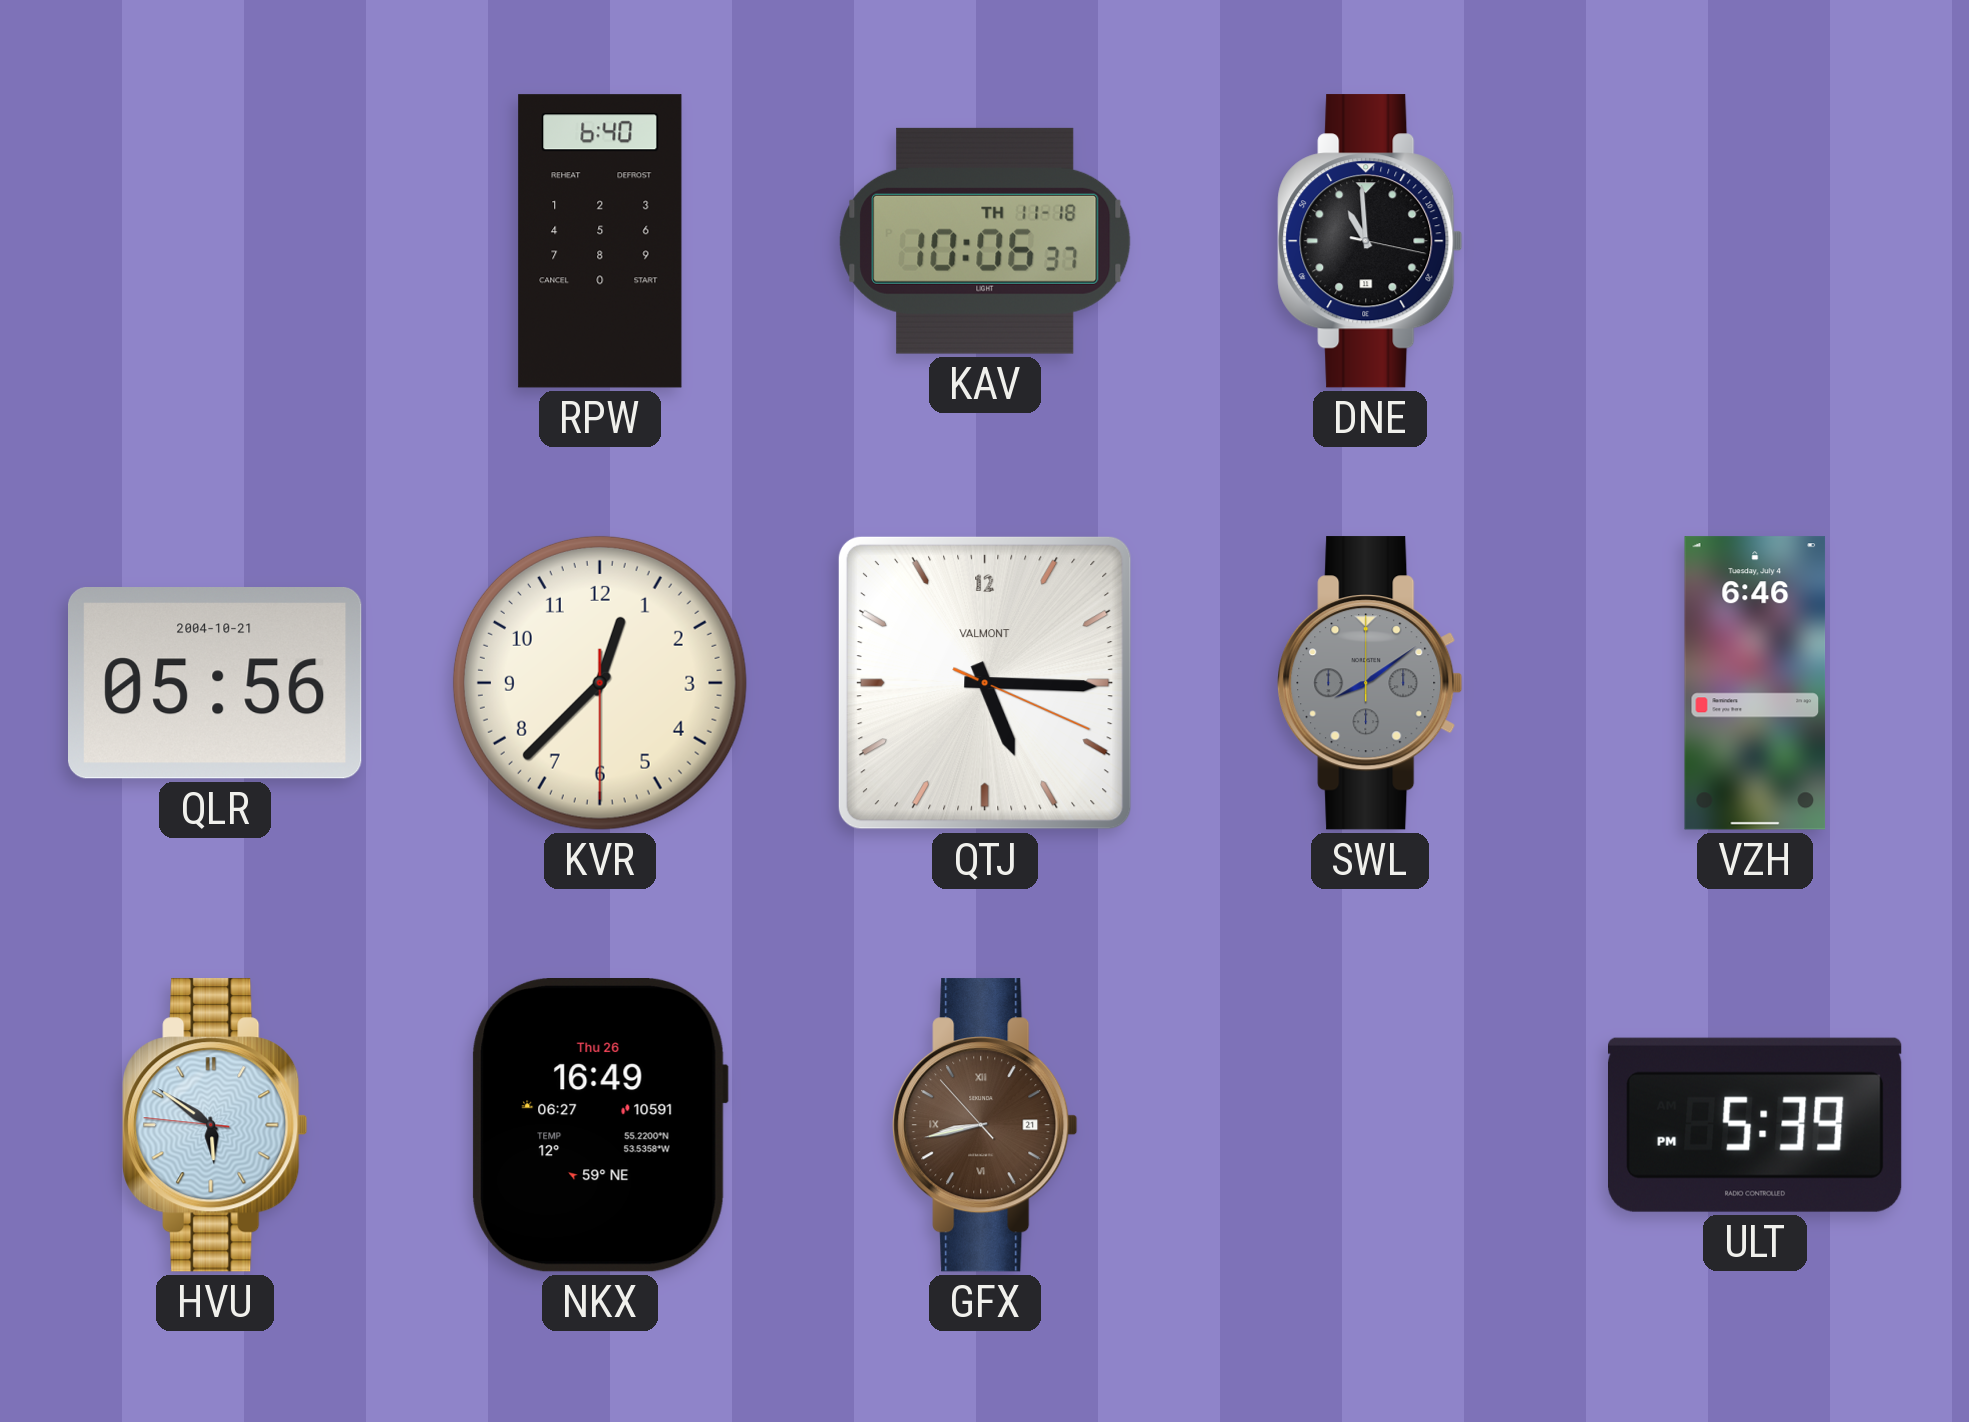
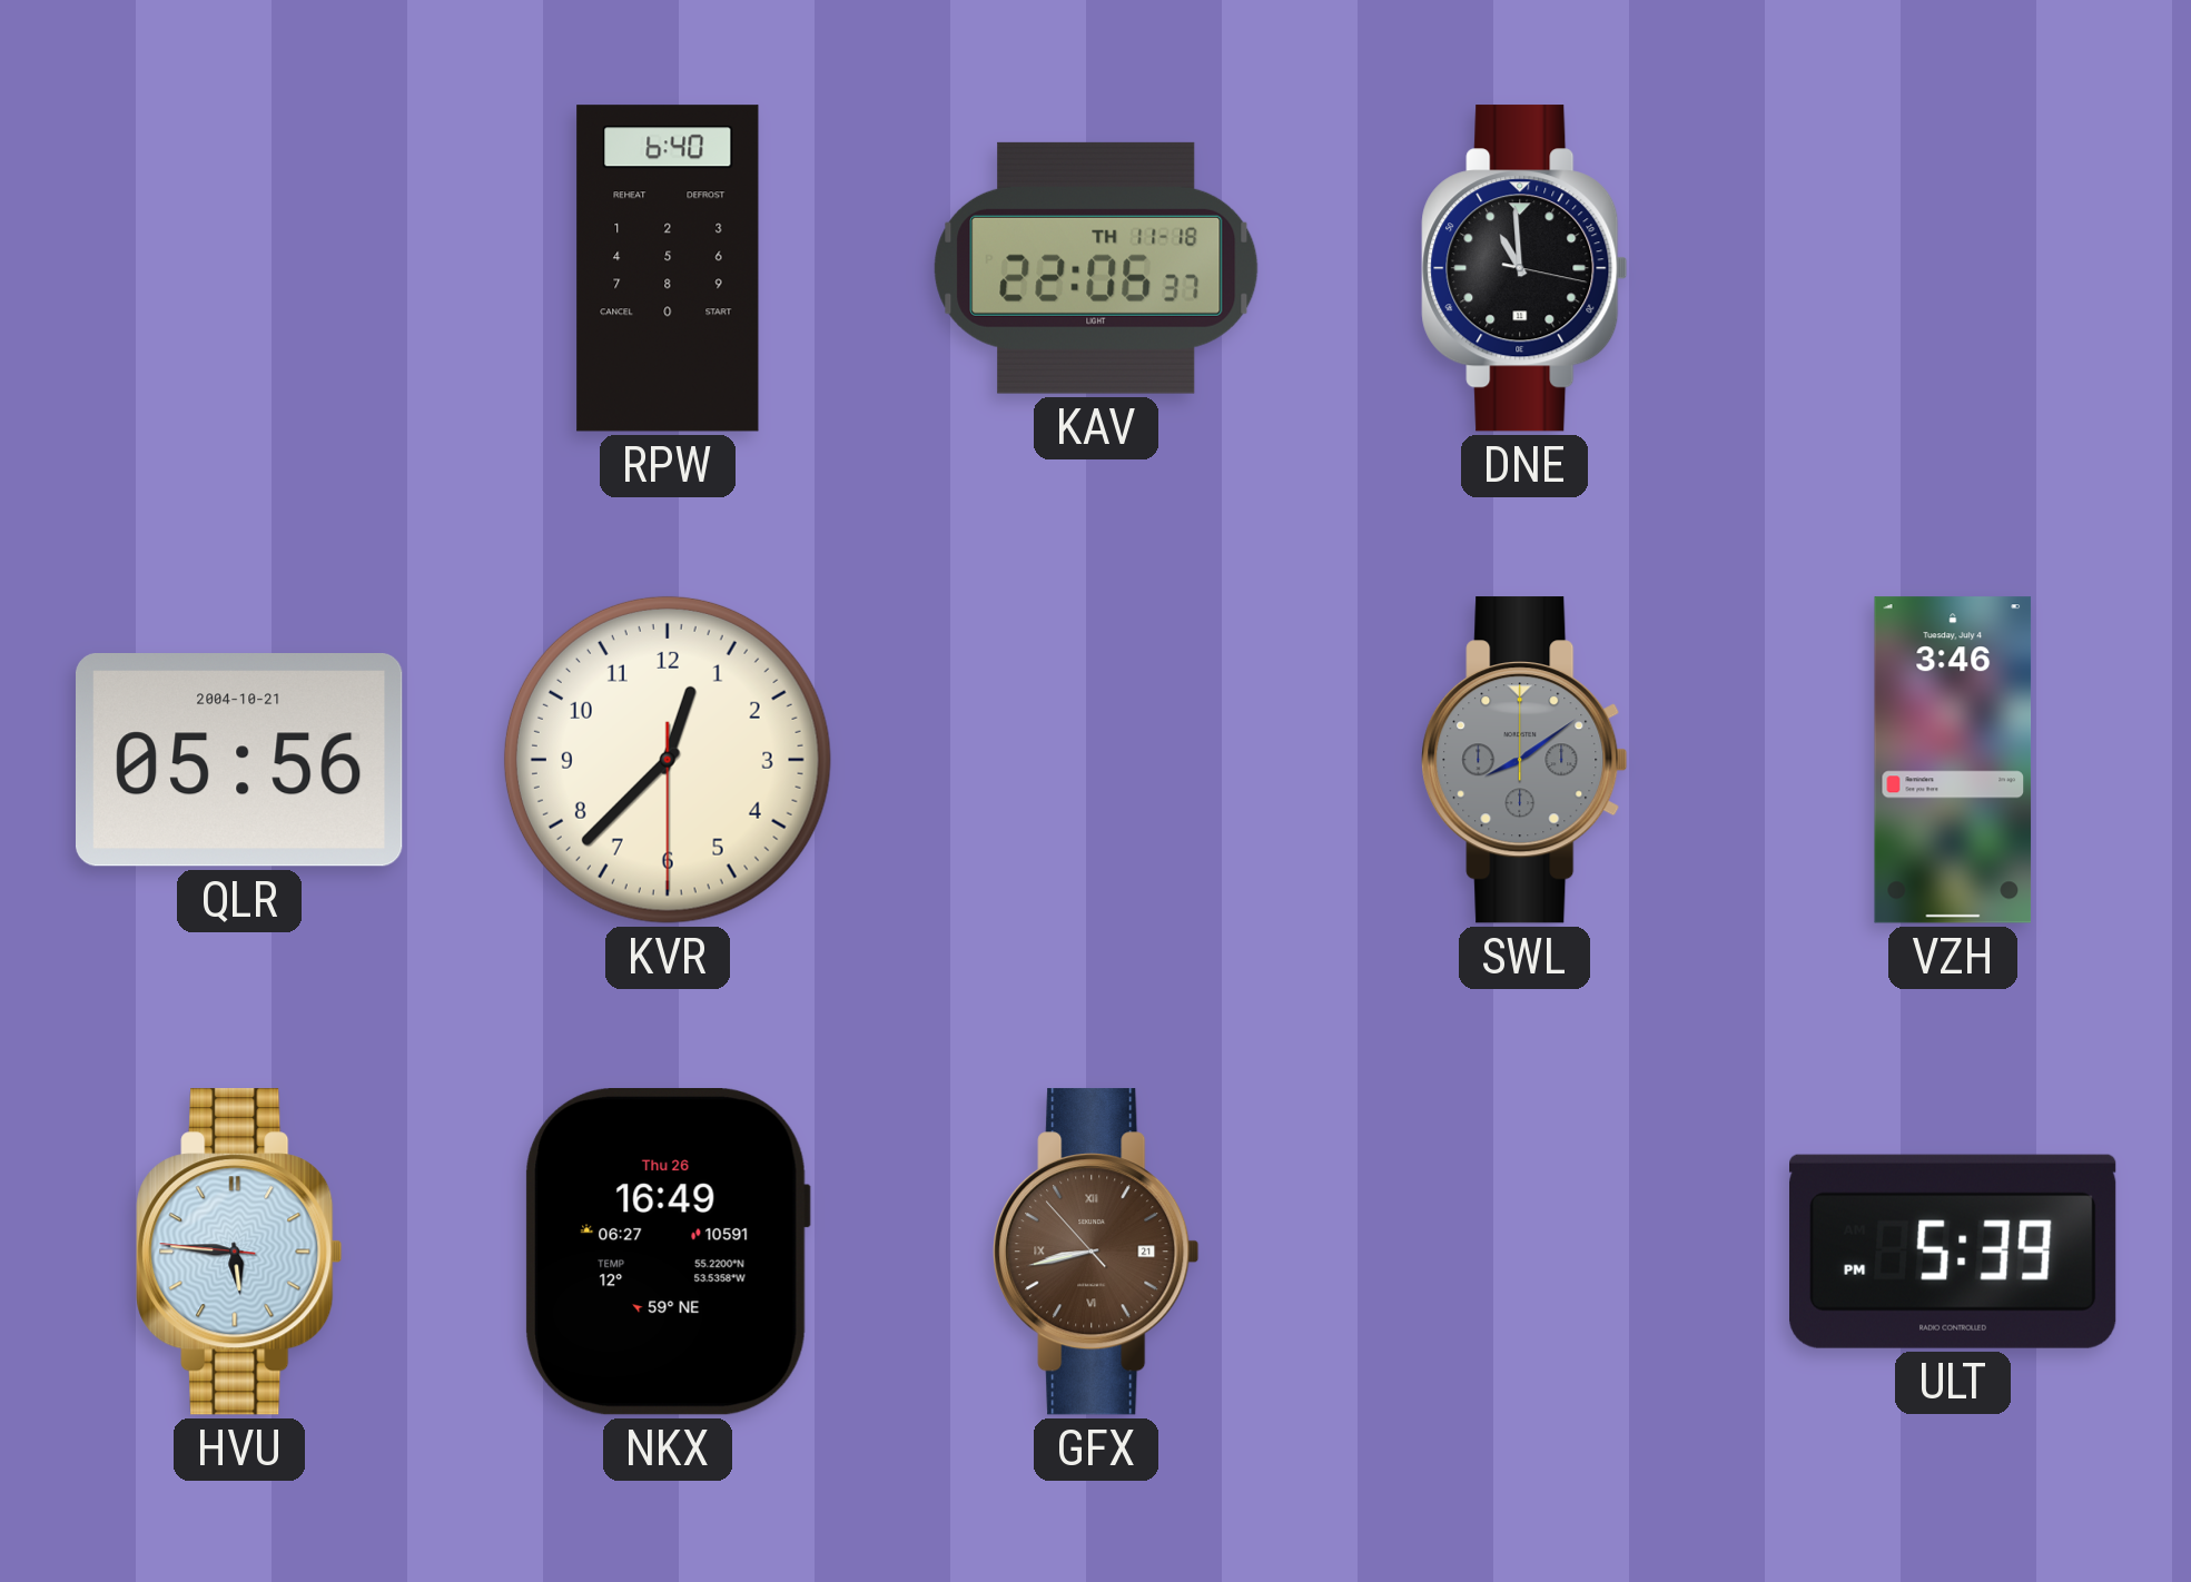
KAV: 10:06 -> 22:06
QTJ: 5:15 -> none
VZH: 6:46 -> 3:46
HVU: 5:50 -> 5:45
